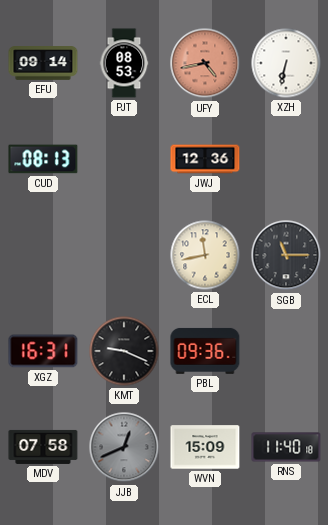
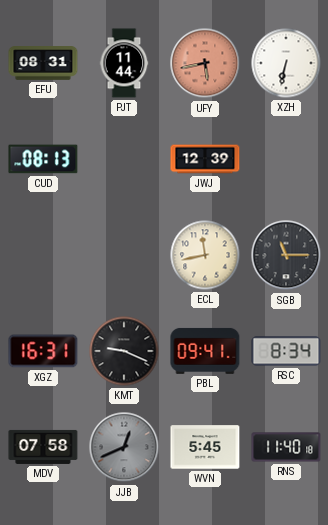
EFU: 09:14 -> 08:31
PJT: 08:53 -> 11:44
UFY: 4:43 -> 5:43
JWJ: 12:36 -> 12:39
PBL: 09:36 -> 09:41
RSC: none -> 8:34
WVN: 15:09 -> 5:45
